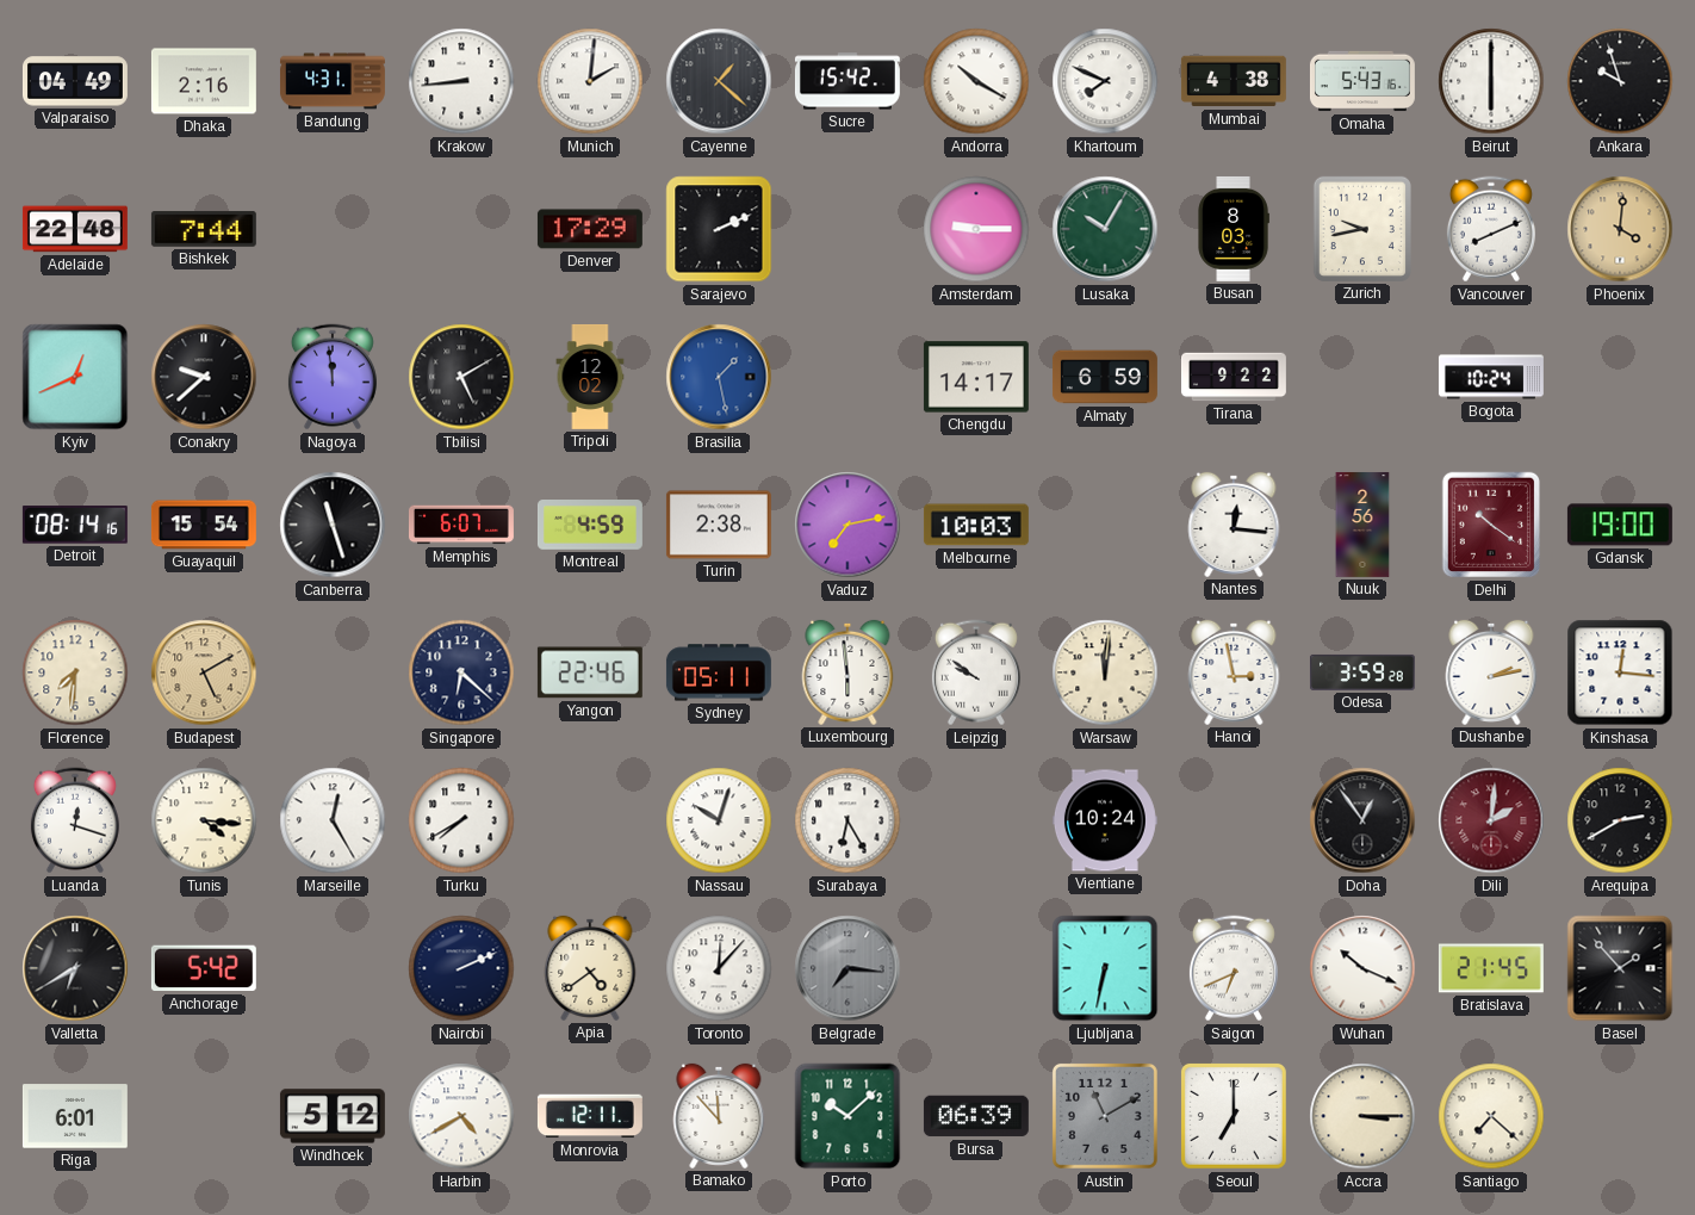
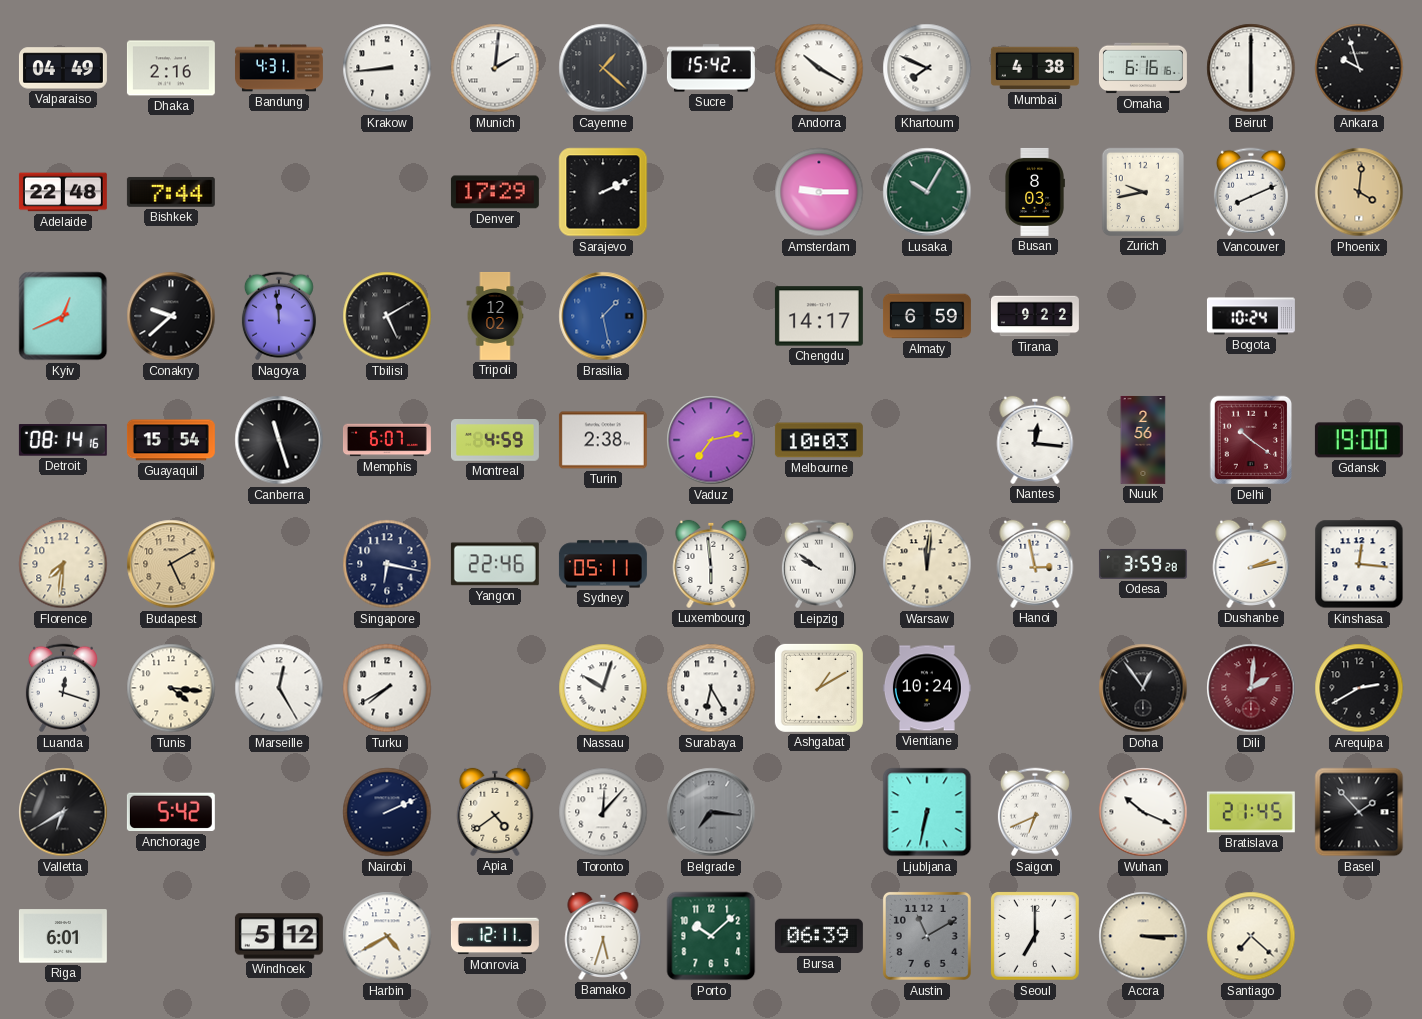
Omaha: 5:43 -> 6:16
Singapore: 6:22 -> 6:17
Ashgabat: none -> 1:10
Bamako: 11:53 -> 5:33
